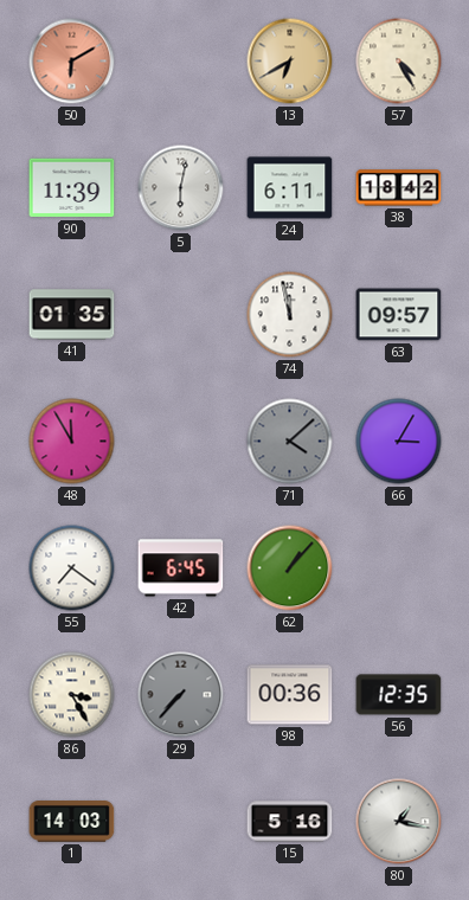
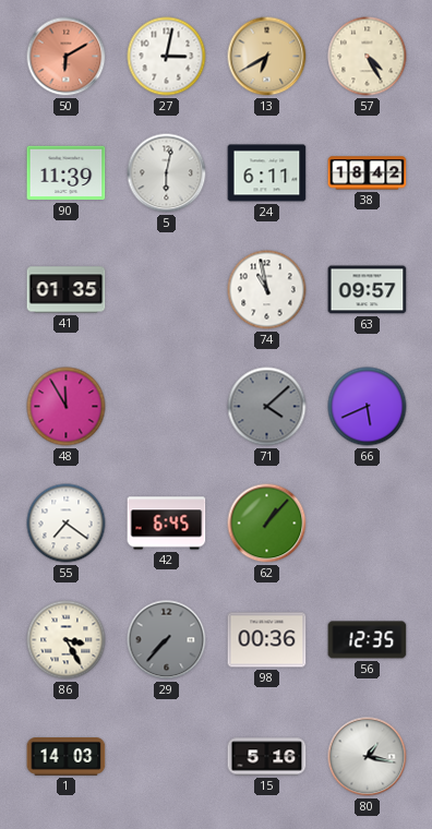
27: none -> 3:02
74: 11:58 -> 10:58
66: 3:05 -> 5:41
